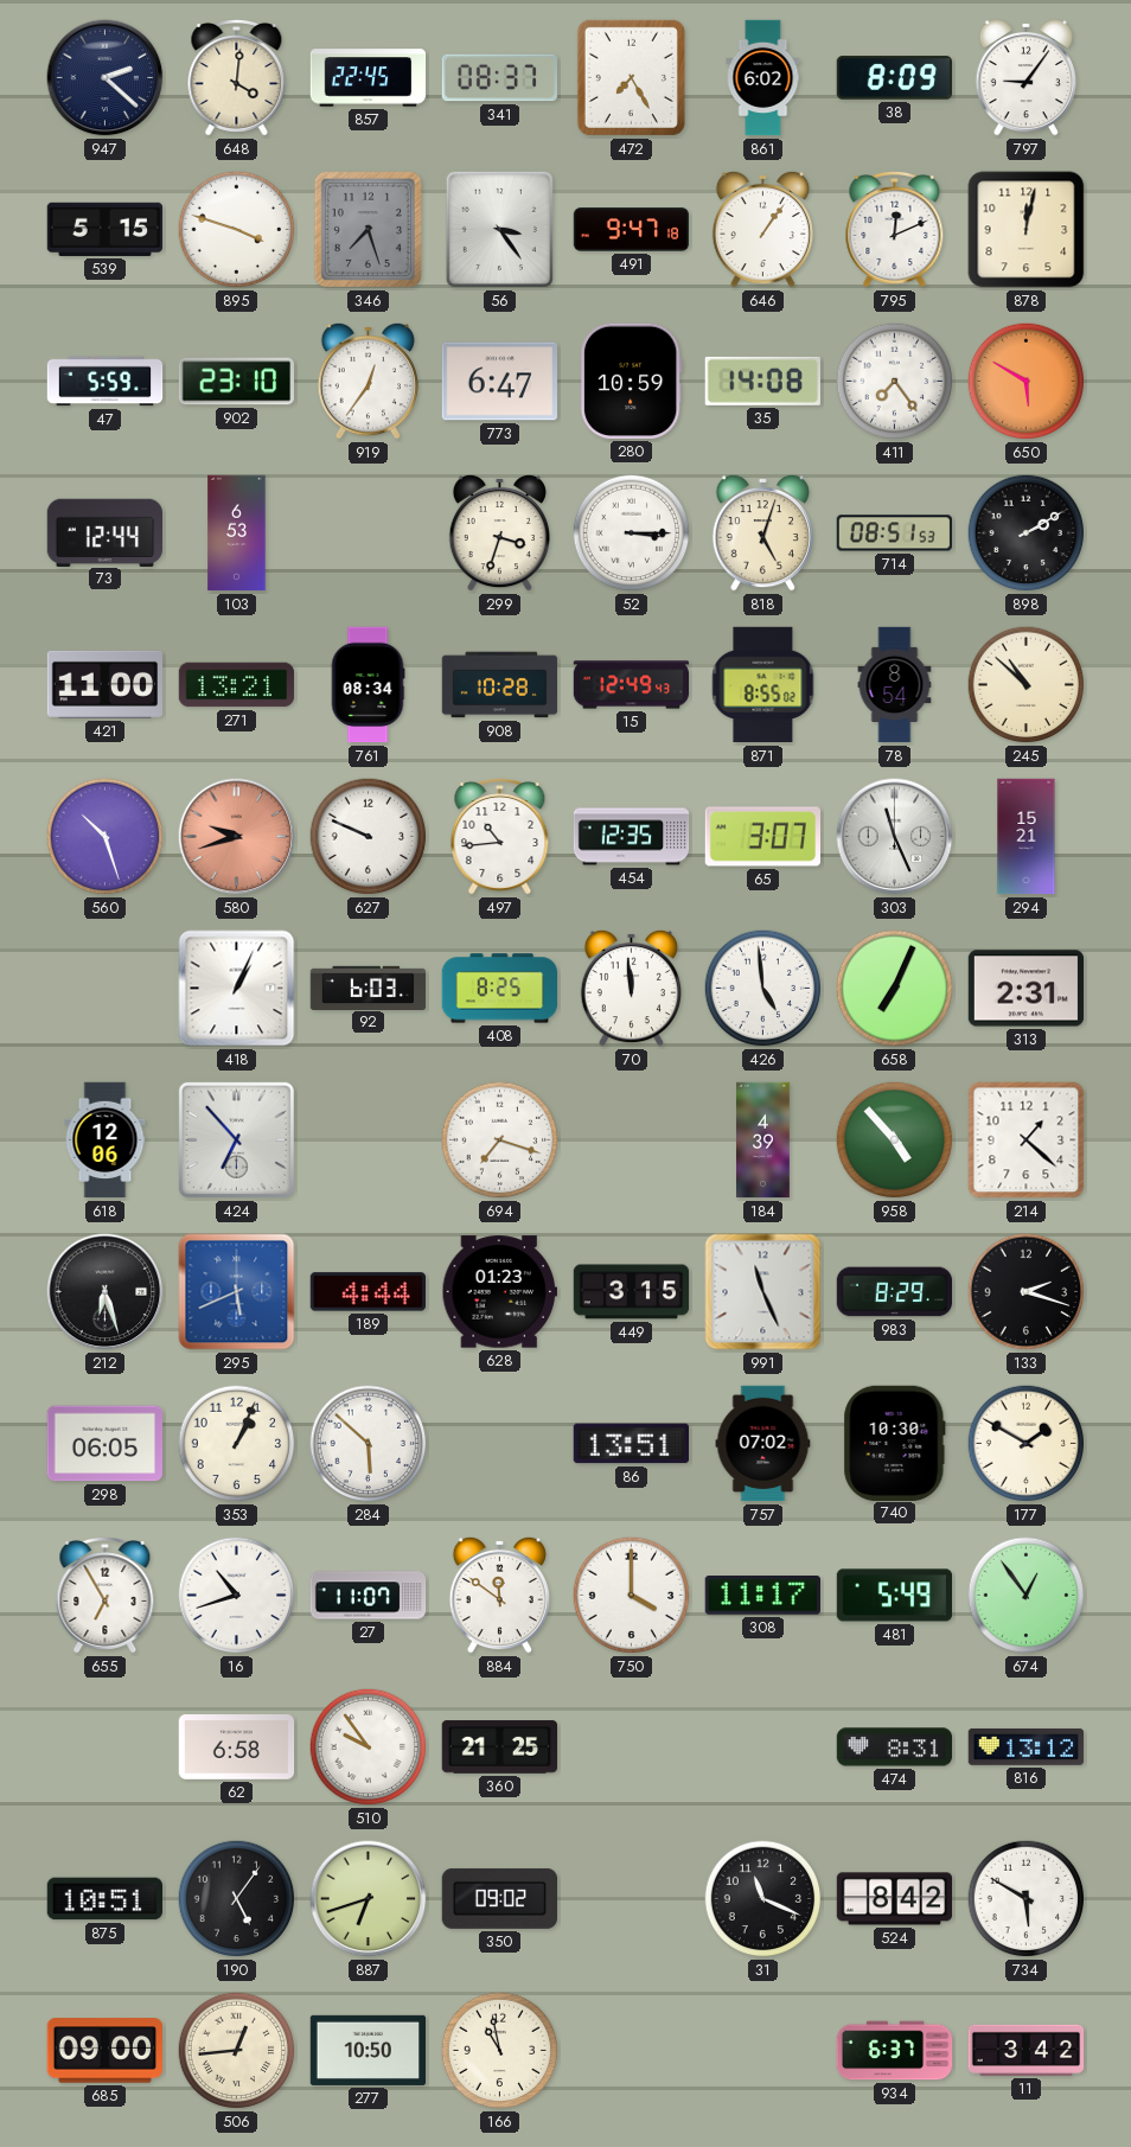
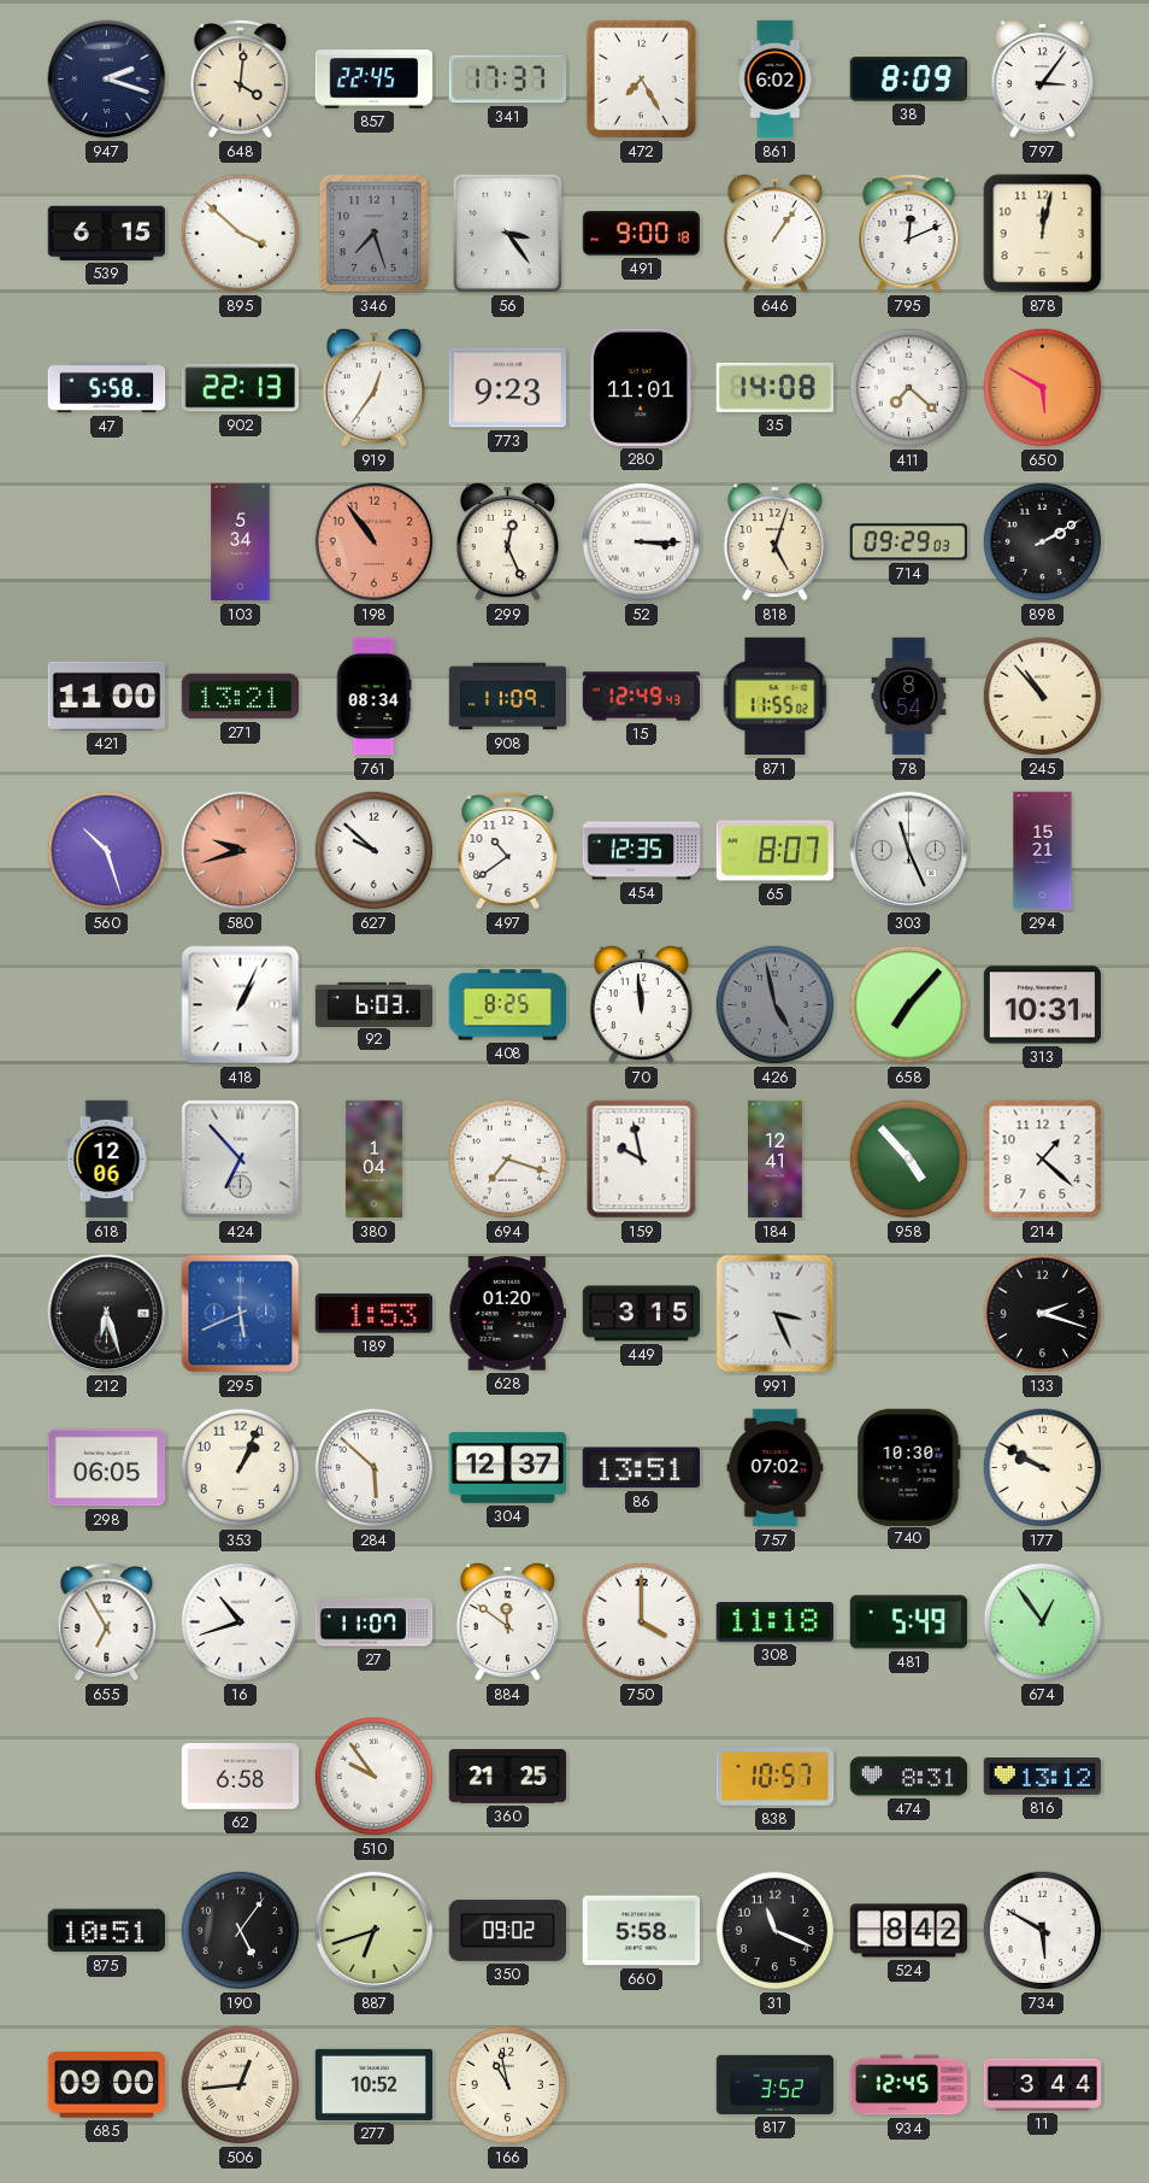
947: 2:22 -> 2:18
341: 08:37 -> 17:37
797: 9:06 -> 3:06
539: 5:15 -> 6:15
895: 3:48 -> 3:52
491: 9:47 -> 9:00
47: 5:59 -> 5:58
902: 23:10 -> 22:13
773: 6:47 -> 9:23
280: 10:59 -> 11:01
411: 7:24 -> 7:22
73: 12:44 -> none
103: 6:53 -> 5:34
198: none -> 10:54
299: 3:33 -> 12:26
714: 08:51 -> 09:29
908: 10:28 -> 11:09
871: 8:55 -> 11:55
245: 10:52 -> 10:53
627: 9:49 -> 9:52
497: 10:44 -> 10:39
65: 3:07 -> 8:07
426: 4:59 -> 4:58
426 dial: white -> grey
658: 7:04 -> 7:07
313: 2:31 -> 10:31
380: none -> 1:04
159: none -> 9:58
184: 4:39 -> 12:41
189: 4:44 -> 1:53
628: 01:23 -> 01:20
991: 11:26 -> 3:26
983: 8:29 -> none
304: none -> 12:37
177: 1:50 -> 9:50
308: 11:17 -> 11:18
838: none -> 10:57
660: none -> 5:58
277: 10:50 -> 10:52
817: none -> 3:52
934: 6:37 -> 12:45
11: 3:42 -> 3:44
